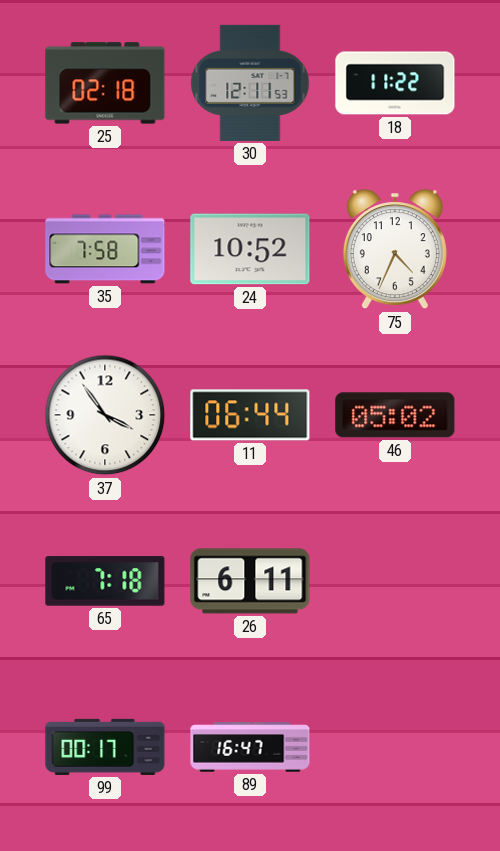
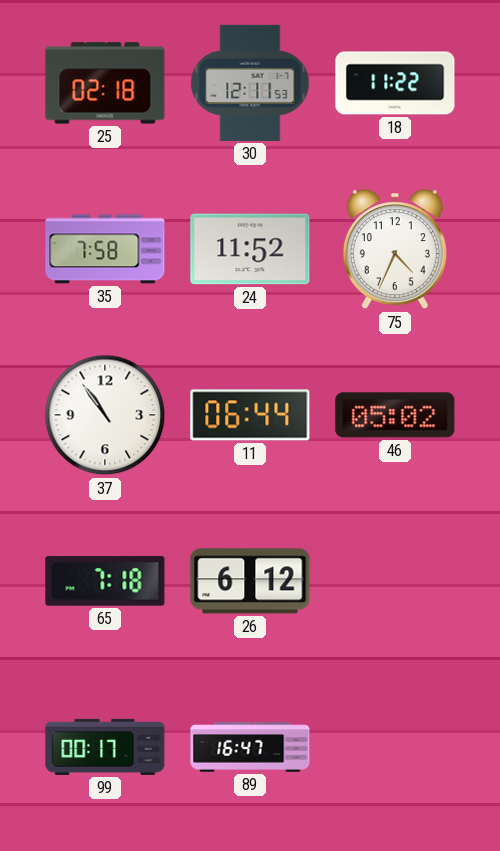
24: 10:52 -> 11:52
37: 3:54 -> 10:54
26: 6:11 -> 6:12
